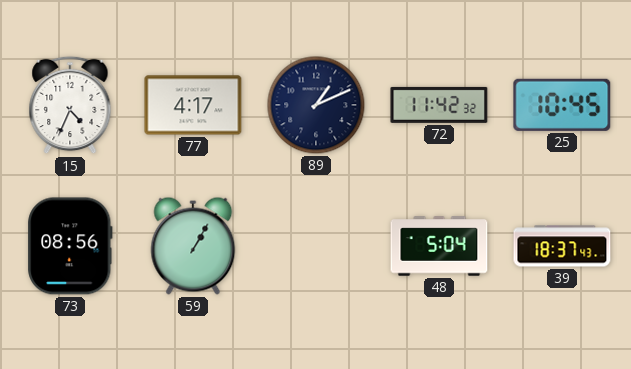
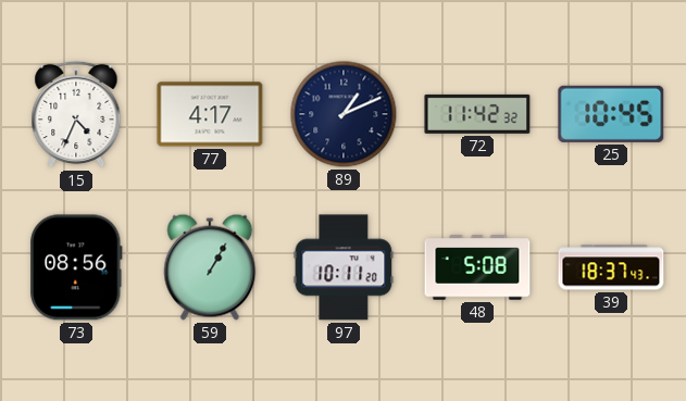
97: none -> 10:11
48: 5:04 -> 5:08
